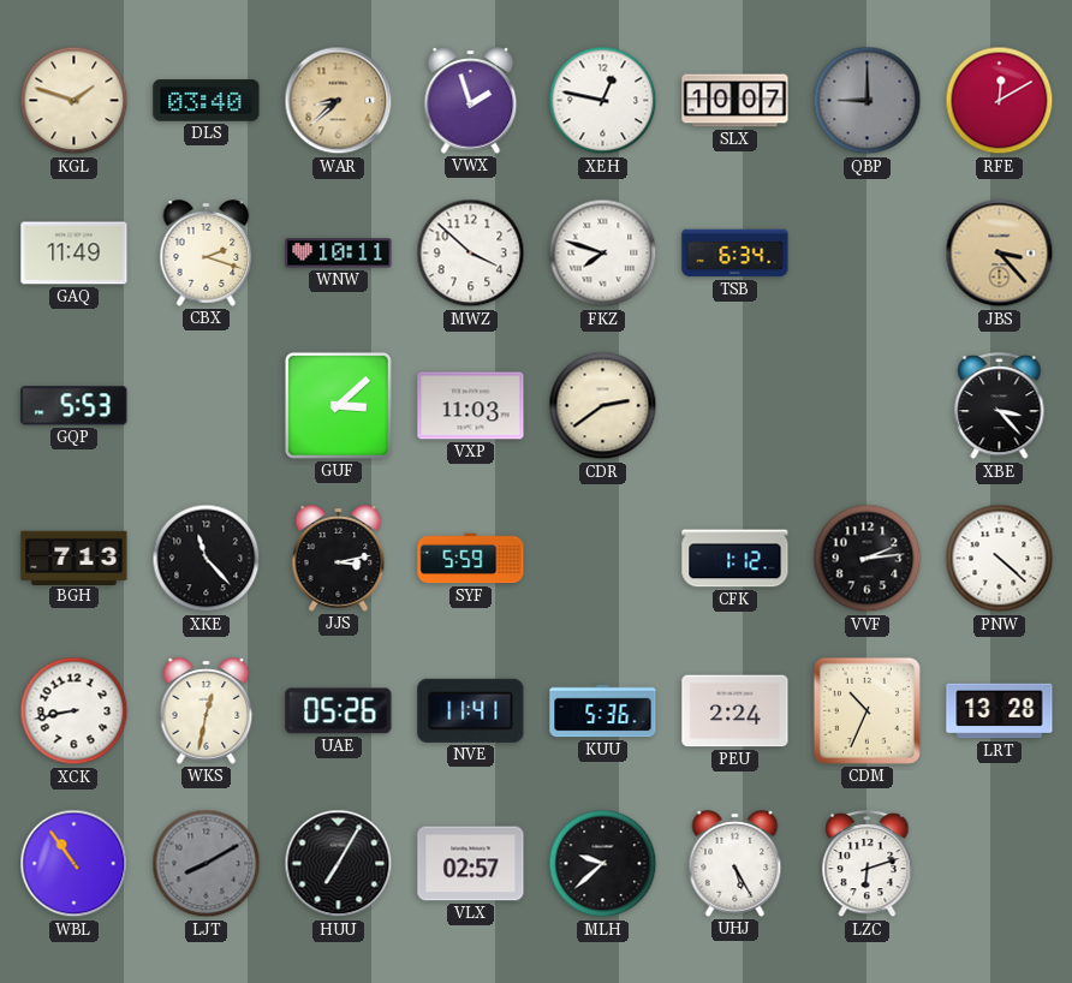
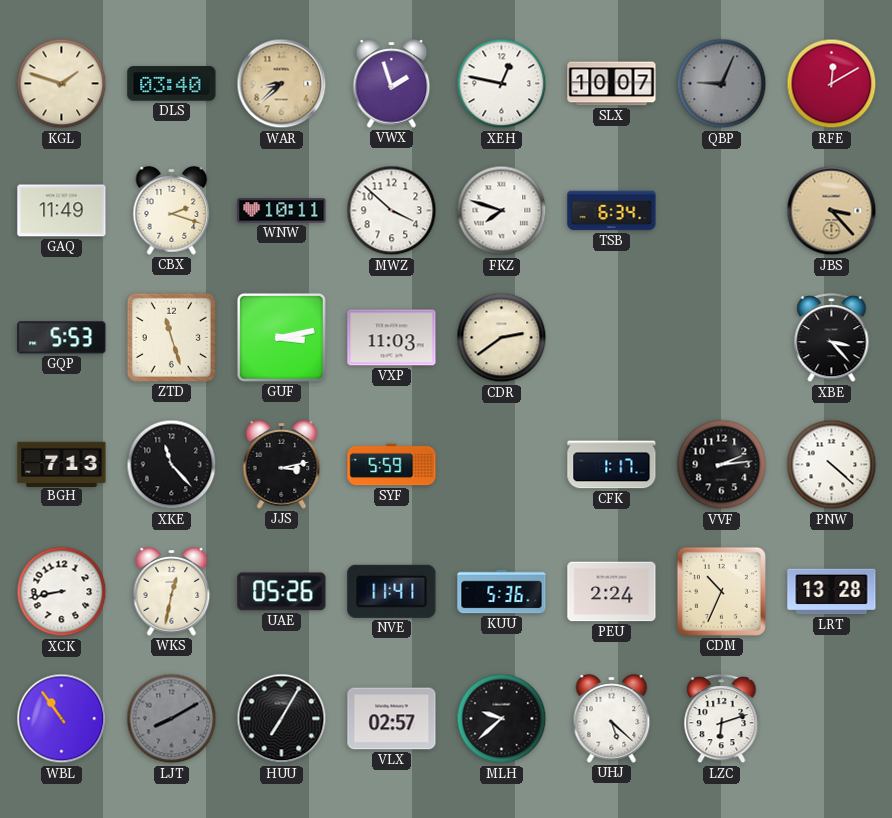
QBP: 9:00 -> 9:04
ZTD: none -> 11:27
GUF: 3:08 -> 3:13
CFK: 1:12 -> 1:17
UHJ: 5:25 -> 5:22
